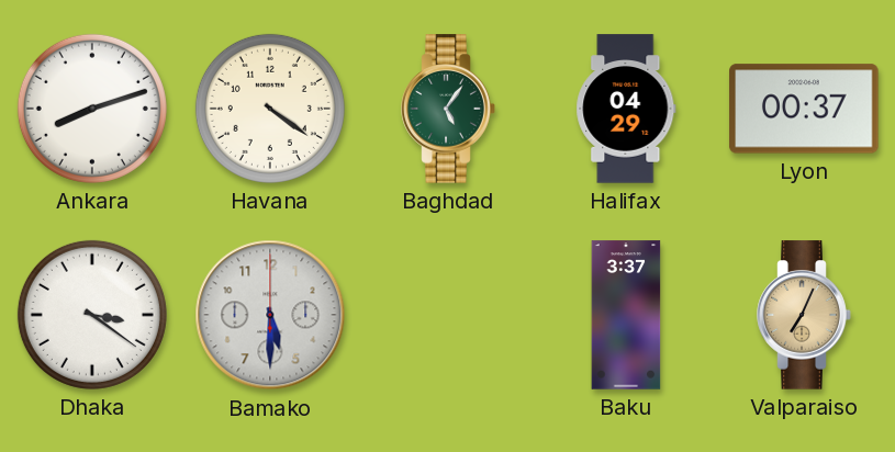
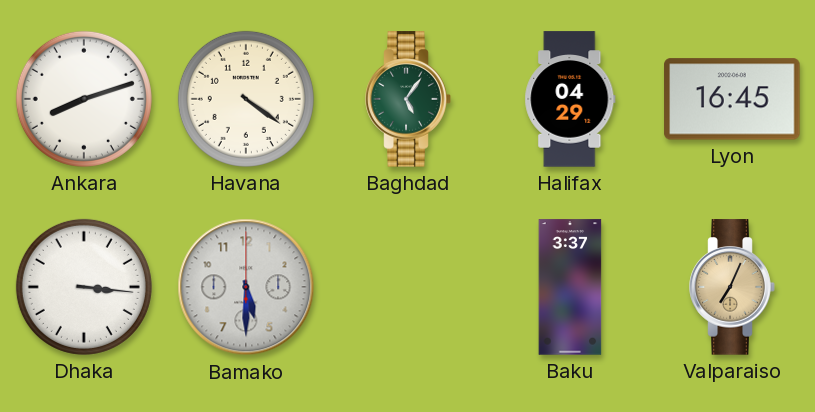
Lyon: 00:37 -> 16:45
Dhaka: 3:21 -> 3:16
